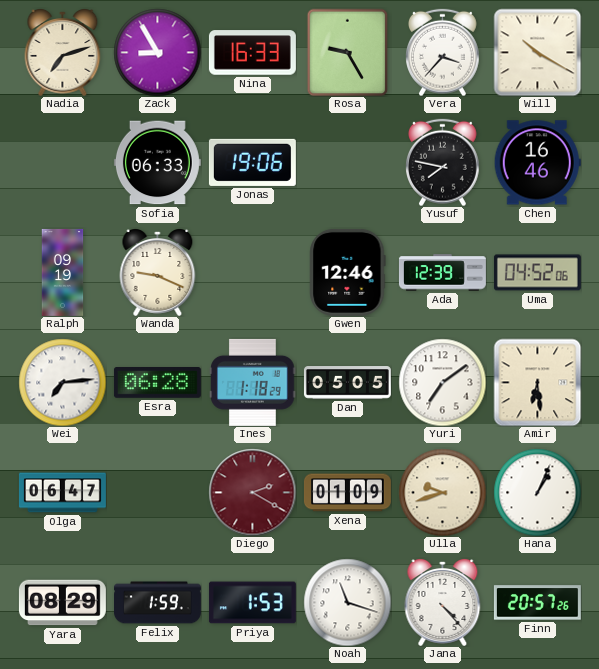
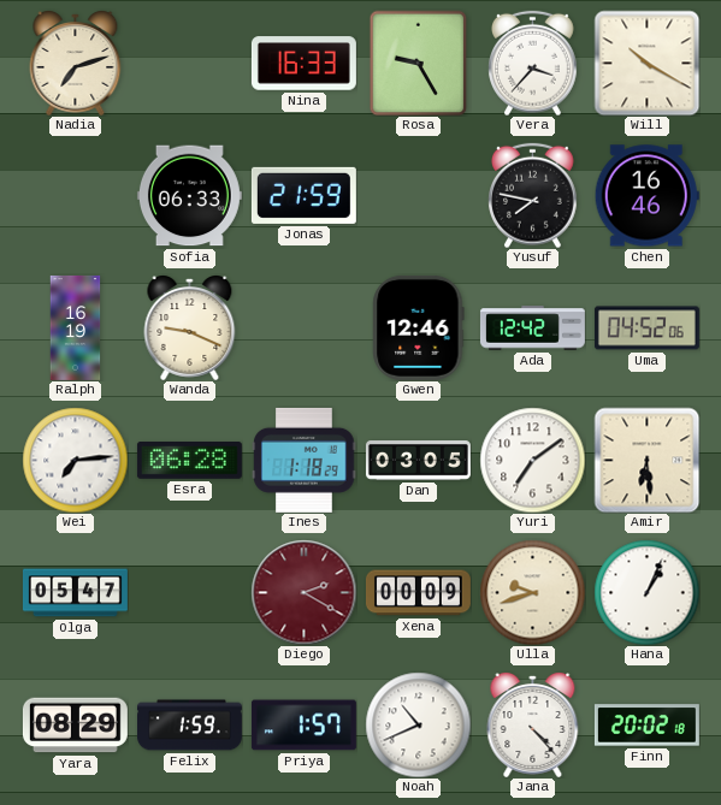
Zack: 8:55 -> none
Jonas: 19:06 -> 21:59
Ralph: 09:19 -> 16:19
Ada: 12:39 -> 12:42
Dan: 05:05 -> 03:05
Olga: 06:47 -> 05:47
Xena: 01:09 -> 00:09
Priya: 1:53 -> 1:57
Noah: 11:18 -> 10:41
Finn: 20:57 -> 20:02
